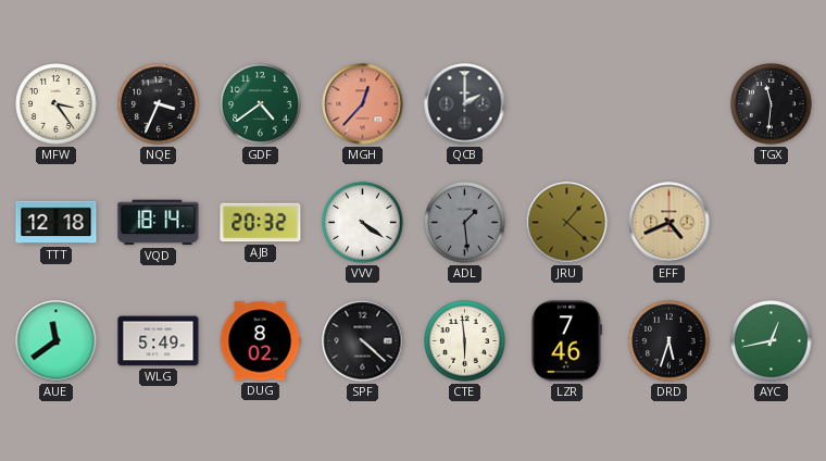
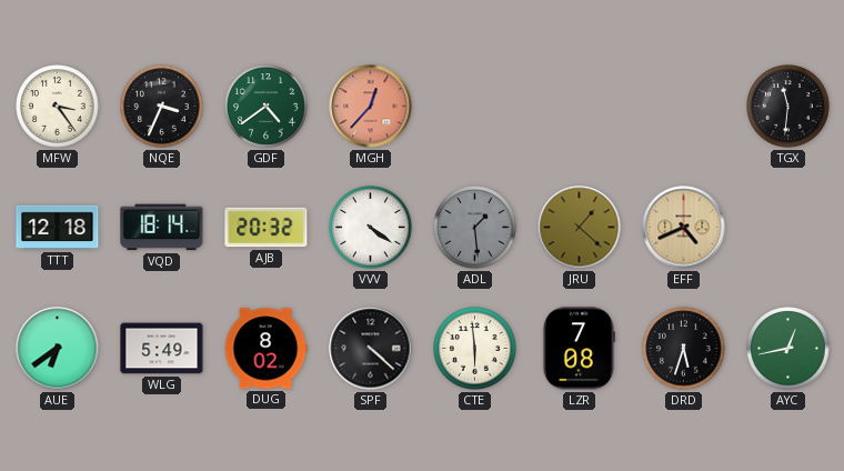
QCB: 2:00 -> none
AUE: 11:39 -> 6:39
LZR: 7:46 -> 7:08
